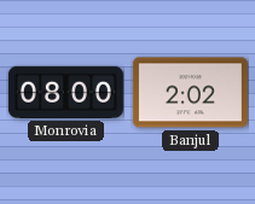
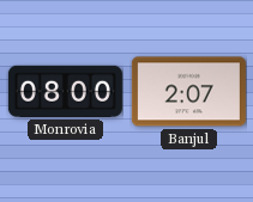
Banjul: 2:02 -> 2:07
